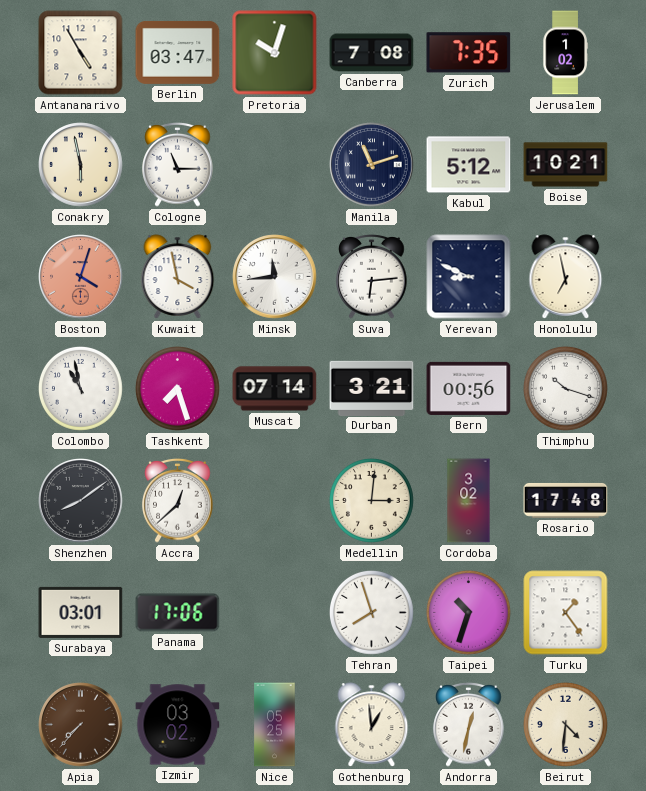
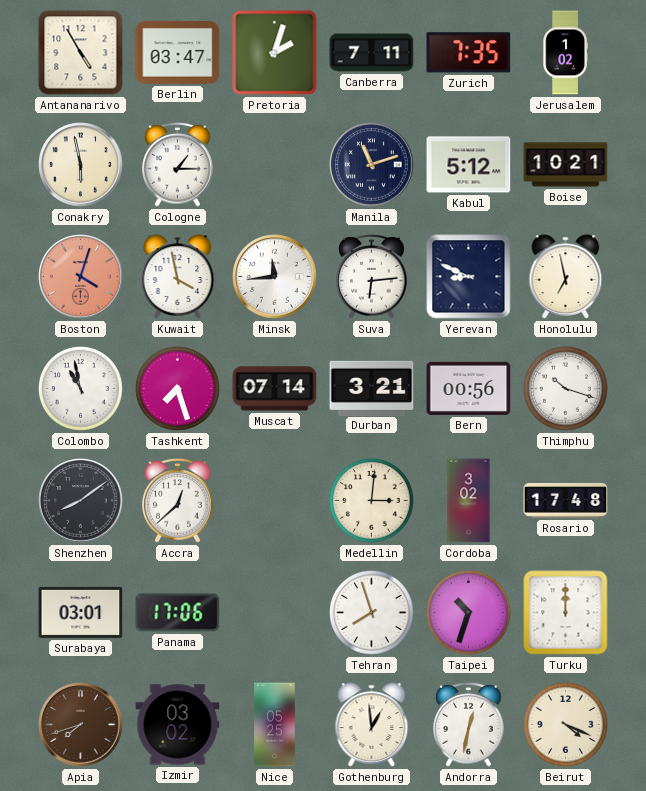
Pretoria: 10:03 -> 2:03
Canberra: 7:08 -> 7:11
Cologne: 11:15 -> 1:15
Turku: 1:24 -> 12:00
Apia: 7:37 -> 7:42
Beirut: 4:31 -> 4:19
